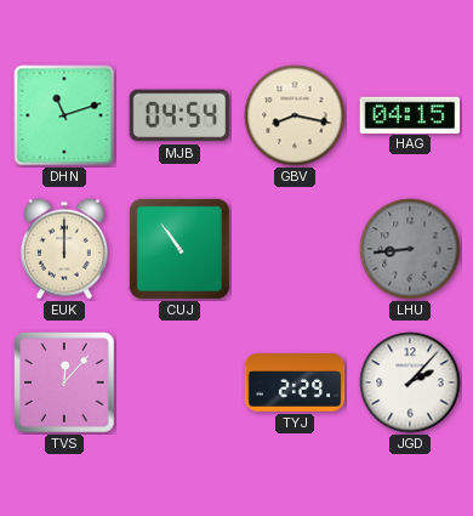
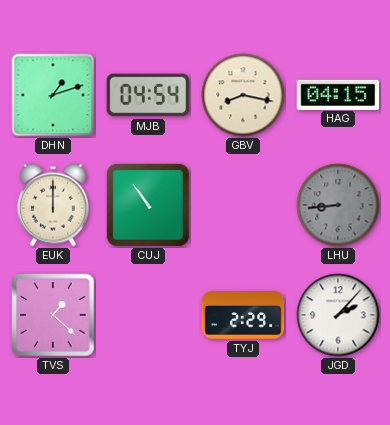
DHN: 11:12 -> 1:12
TVS: 12:07 -> 1:22
